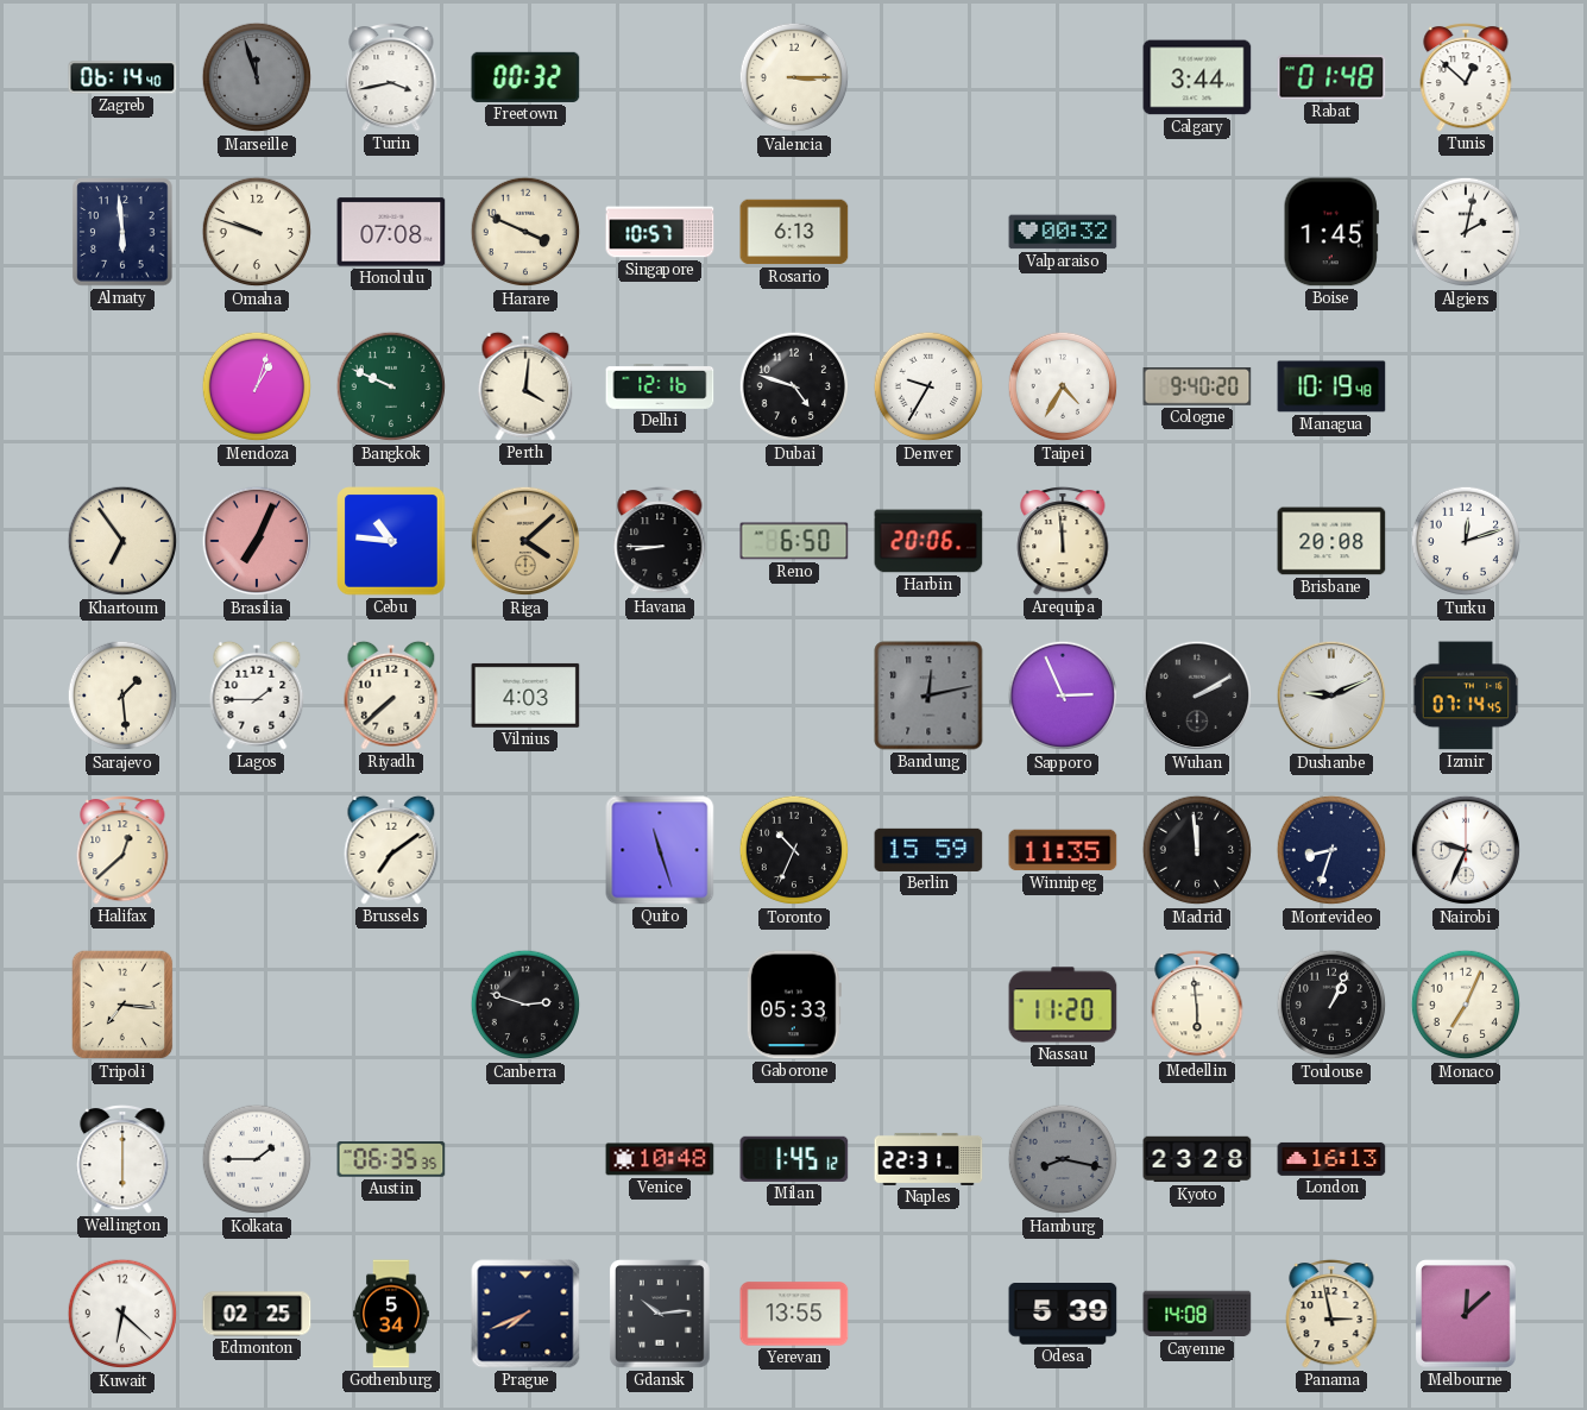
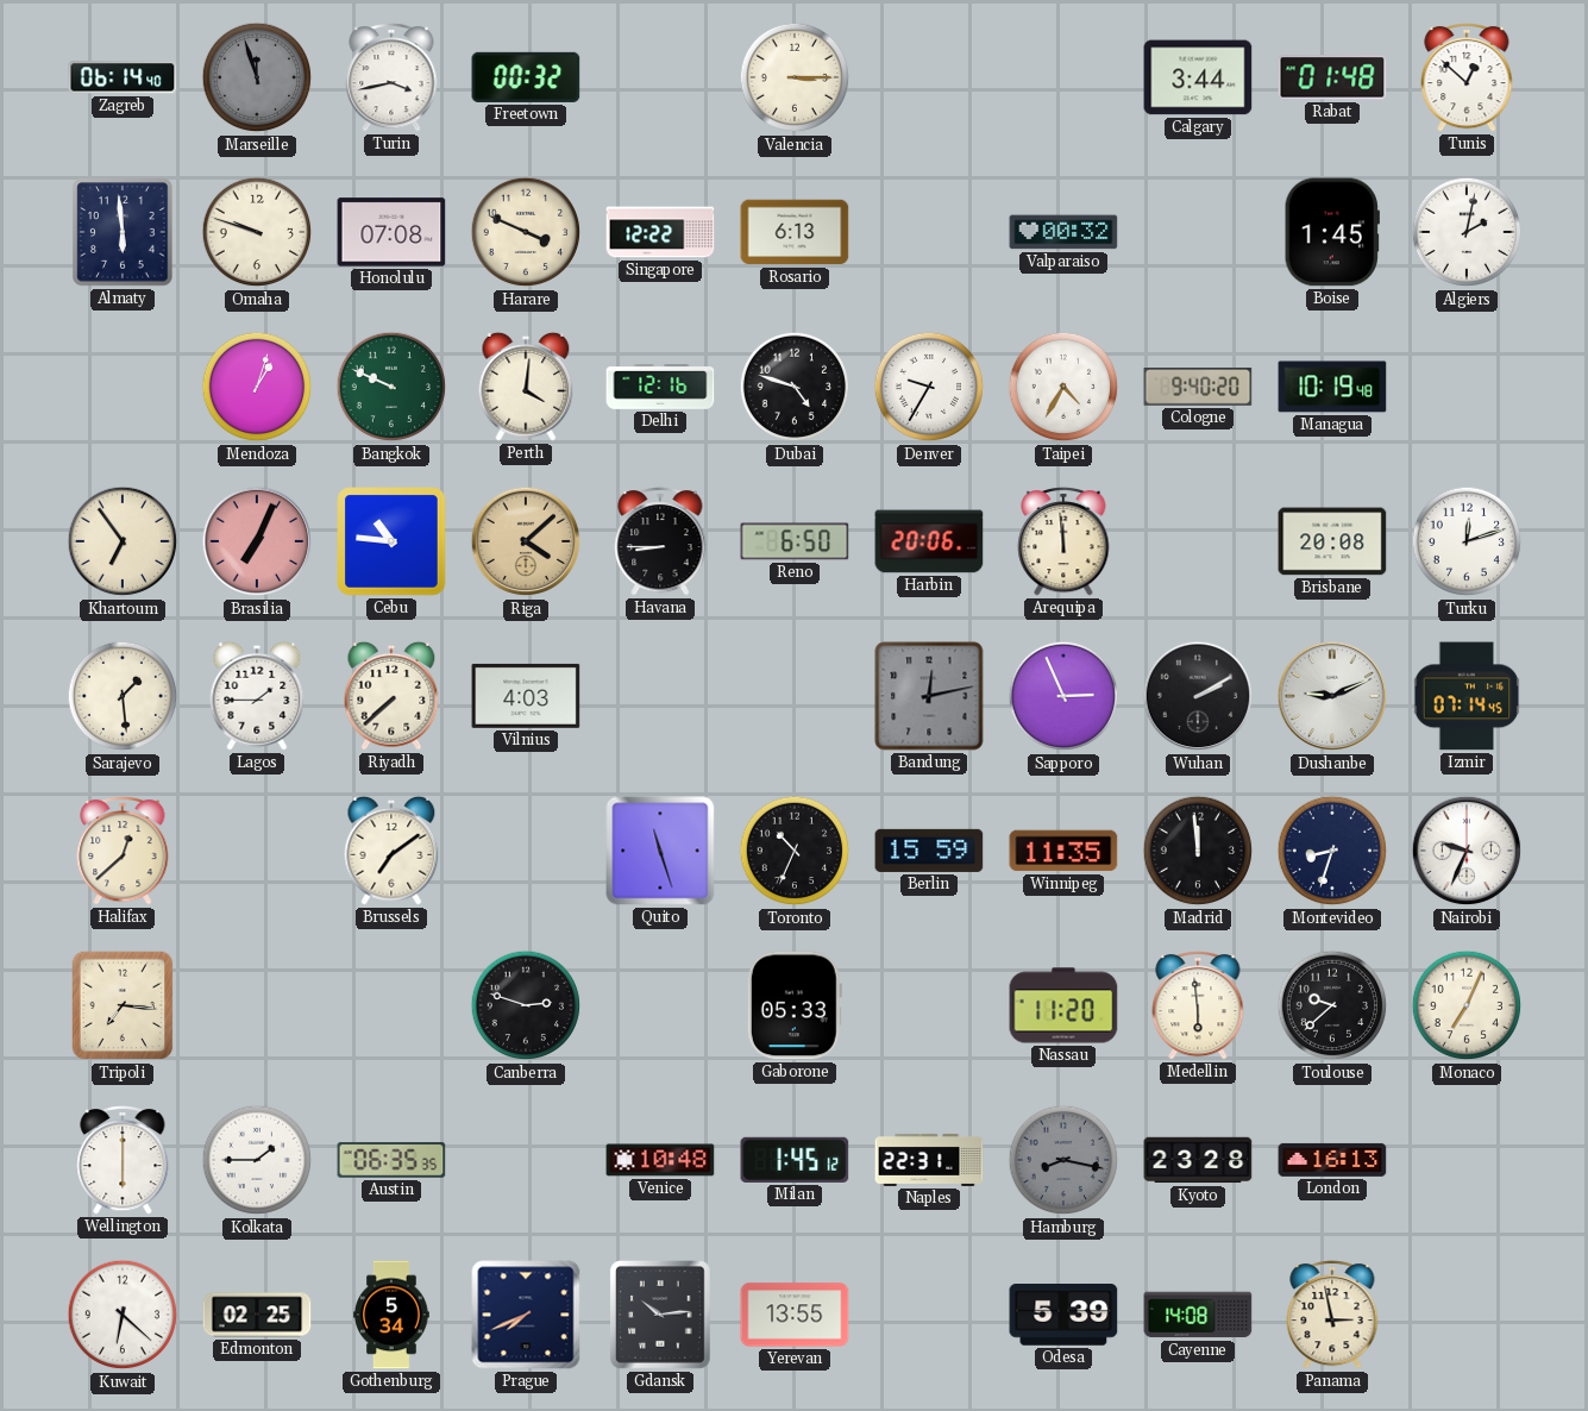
Singapore: 10:57 -> 12:22
Toulouse: 1:04 -> 9:38
Melbourne: 12:08 -> none
